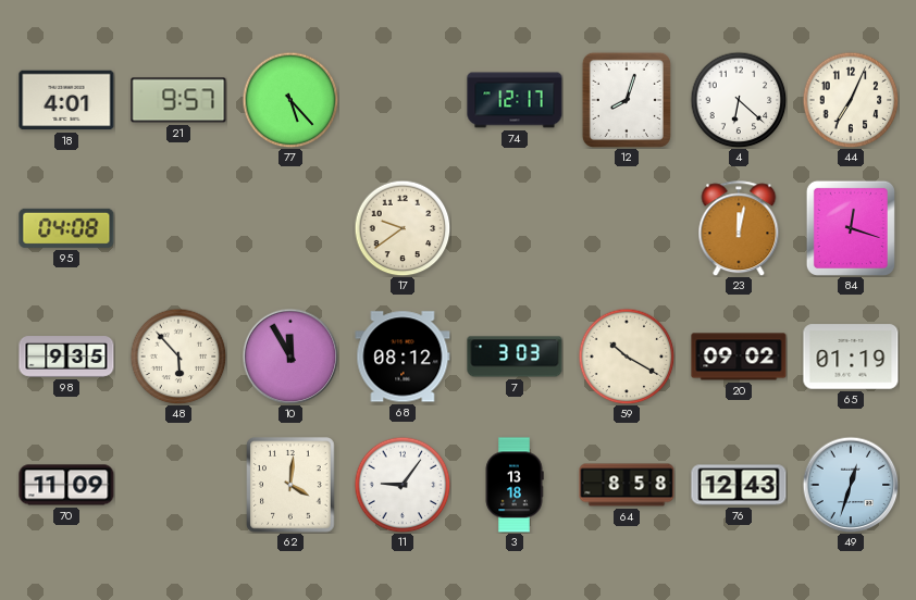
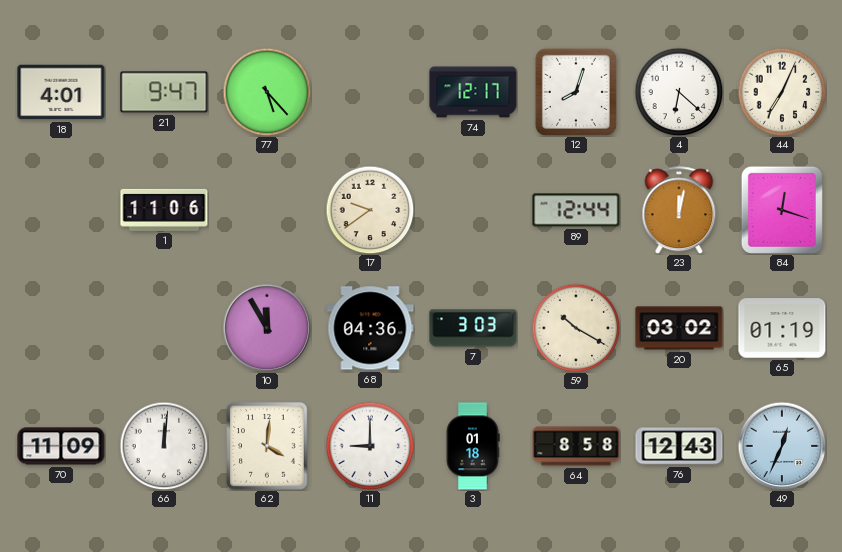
21: 9:57 -> 9:47
95: 04:08 -> none
1: none -> 11:06
89: none -> 12:44
98: 9:35 -> none
48: 5:53 -> none
68: 08:12 -> 04:36
20: 09:02 -> 03:02
66: none -> 12:01
11: 9:06 -> 9:00
3: 13:18 -> 01:18
49: 12:33 -> 12:34
